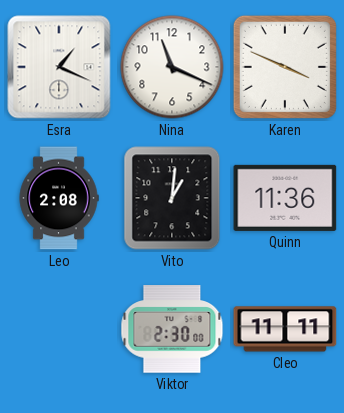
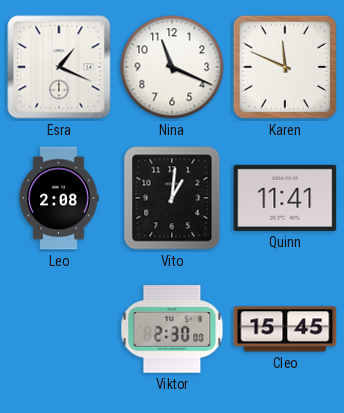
Karen: 3:49 -> 11:49
Quinn: 11:36 -> 11:41
Cleo: 11:11 -> 15:45
